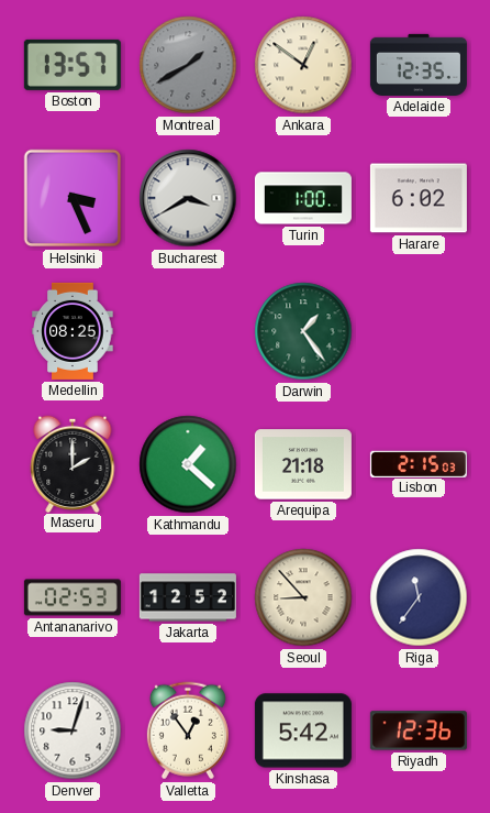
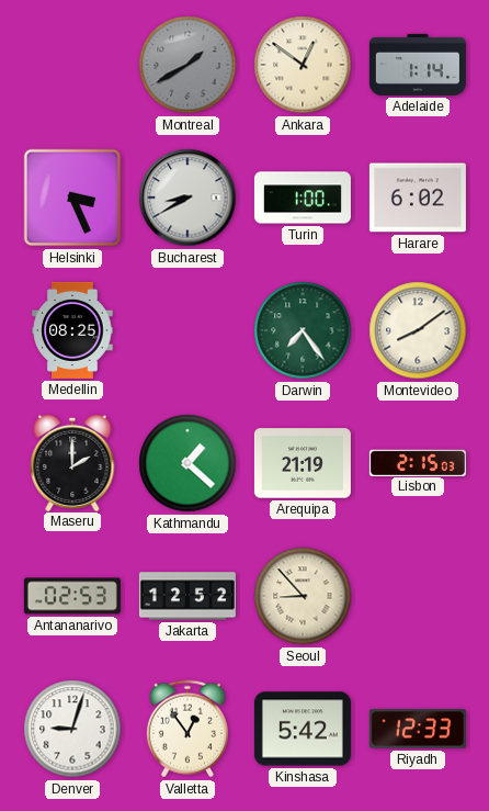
Boston: 13:57 -> none
Adelaide: 12:35 -> 1:14
Bucharest: 3:40 -> 8:40
Darwin: 1:24 -> 7:24
Montevideo: none -> 8:09
Arequipa: 21:18 -> 21:19
Riga: 11:36 -> none
Riyadh: 12:36 -> 12:33
